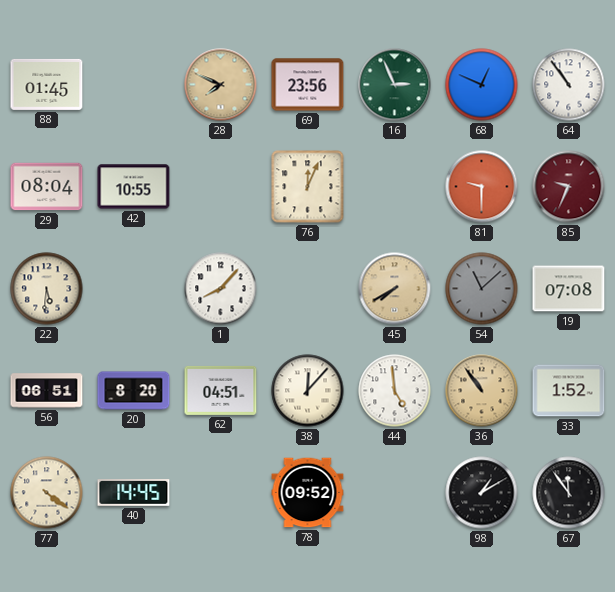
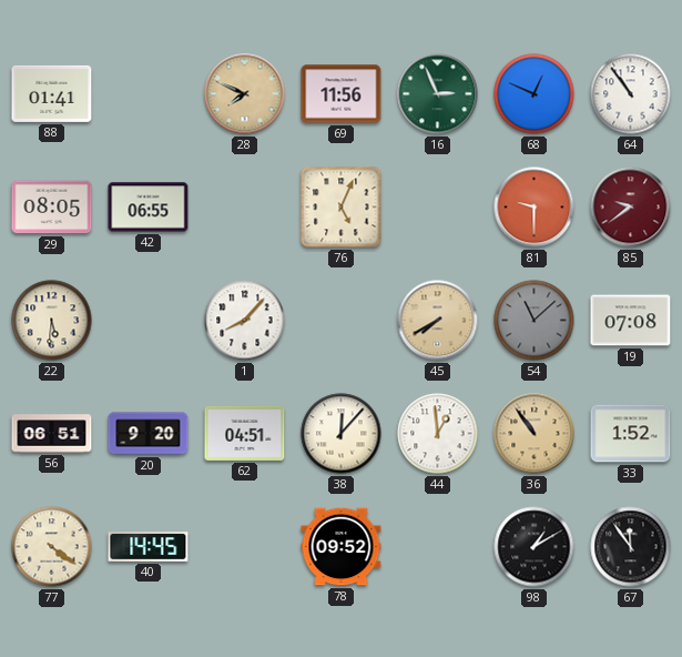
88: 01:45 -> 01:41
69: 23:56 -> 11:56
29: 08:04 -> 08:05
42: 10:55 -> 06:55
76: 12:04 -> 5:04
85: 9:34 -> 9:39
20: 8:20 -> 9:20
44: 4:59 -> 12:59
